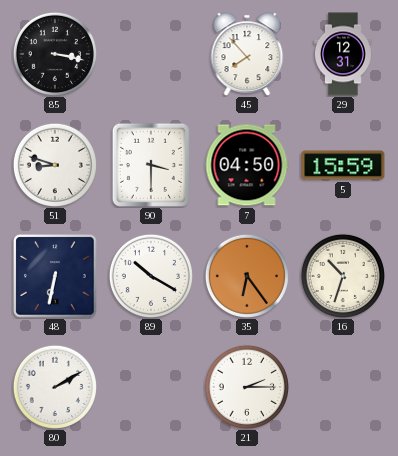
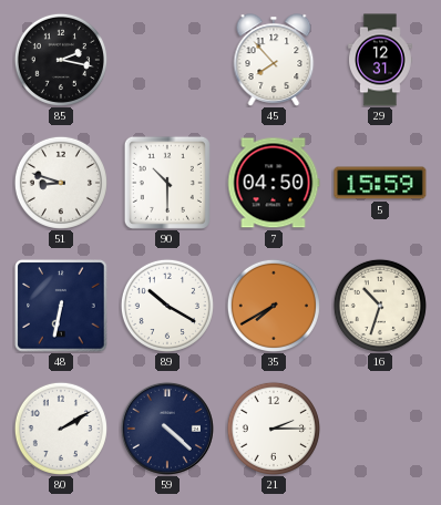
85: 3:17 -> 2:17
90: 3:30 -> 10:30
35: 6:24 -> 7:40
59: none -> 4:22
